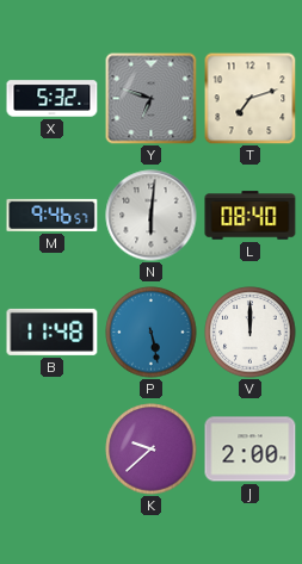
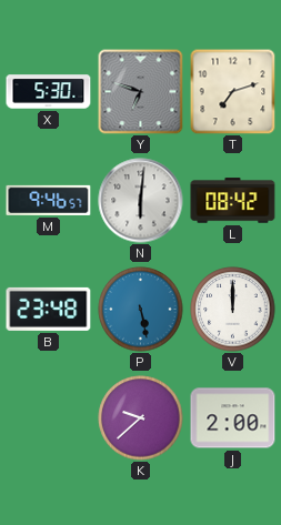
X: 5:32 -> 5:30
L: 08:40 -> 08:42
B: 11:48 -> 23:48
